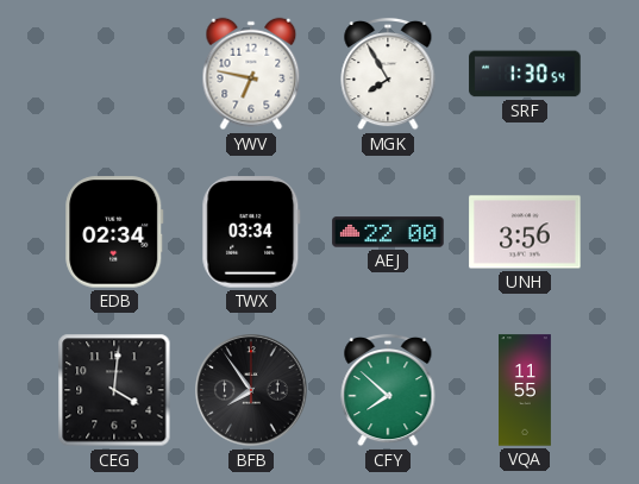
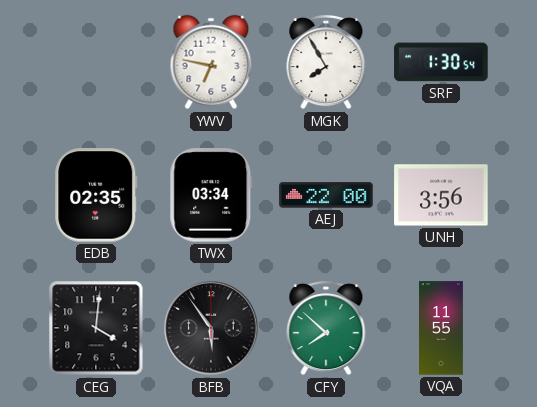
EDB: 02:34 -> 02:35
BFB: 7:54 -> 5:54
